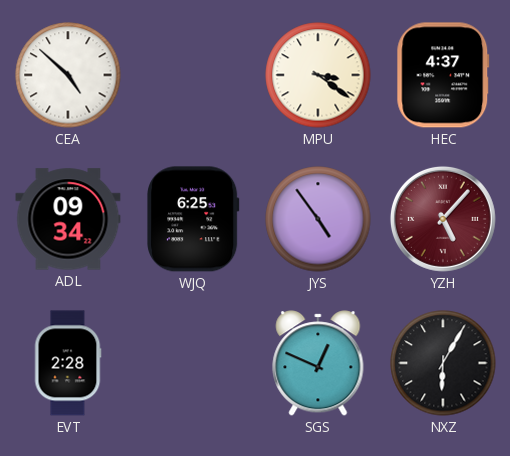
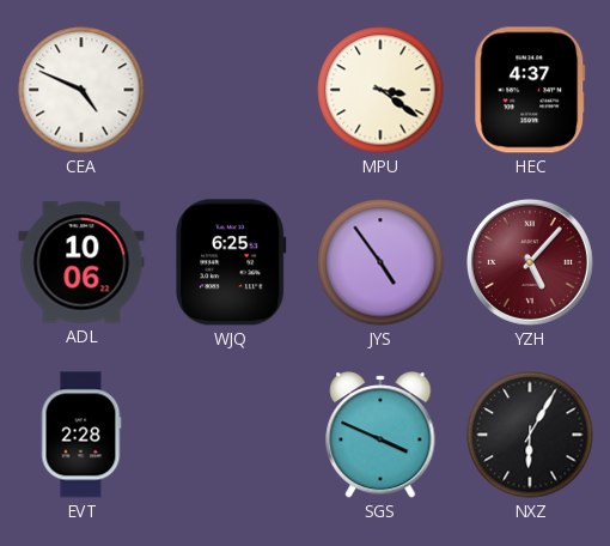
CEA: 4:52 -> 4:49
ADL: 09:34 -> 10:06
SGS: 12:49 -> 3:49
